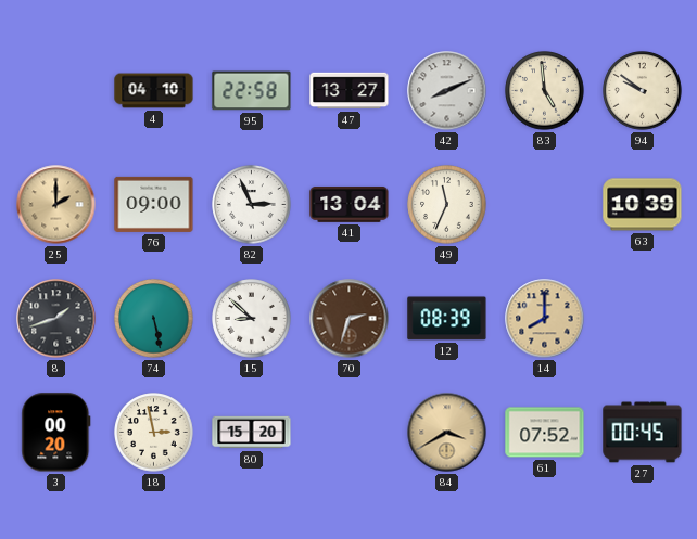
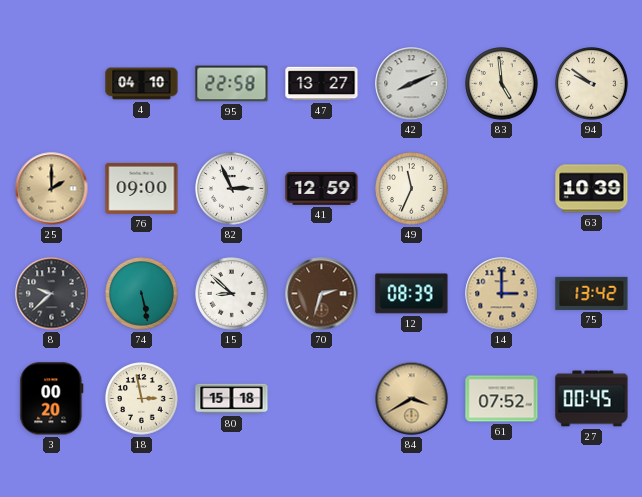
41: 13:04 -> 12:59
8: 1:42 -> 9:38
14: 8:00 -> 3:00
75: none -> 13:42
80: 15:20 -> 15:18
